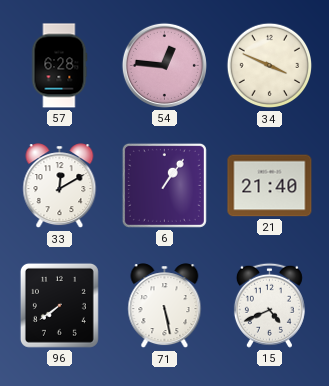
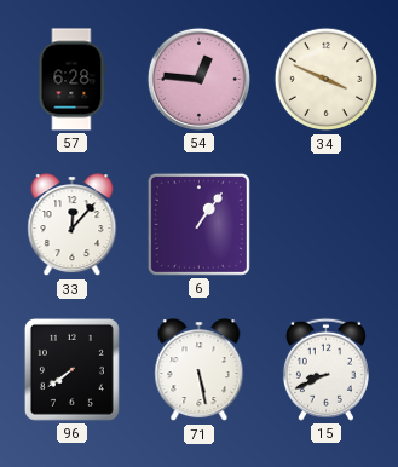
33: 12:10 -> 12:07
21: 21:40 -> none
15: 4:41 -> 8:41
